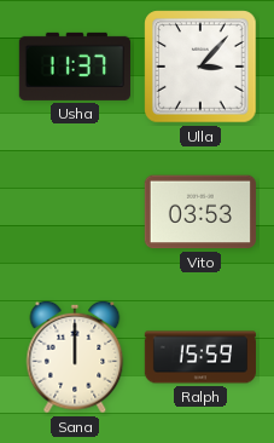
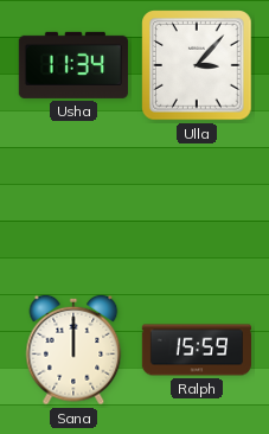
Usha: 11:37 -> 11:34
Vito: 03:53 -> none
